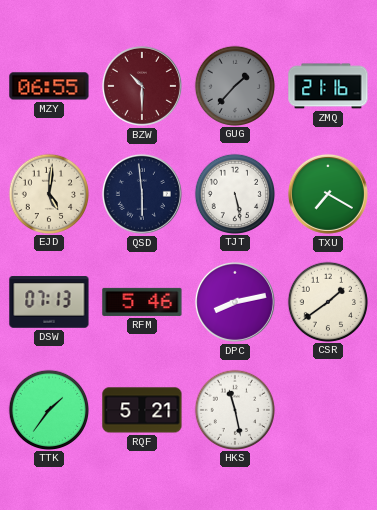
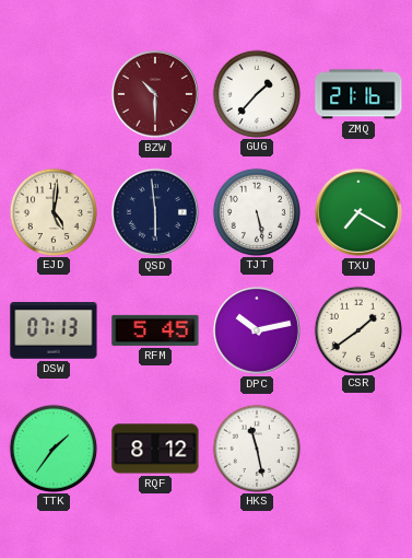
MZY: 06:55 -> none
GUG dial: grey -> white
RFM: 5:46 -> 5:45
DPC: 8:13 -> 10:13
RQF: 5:21 -> 8:12
